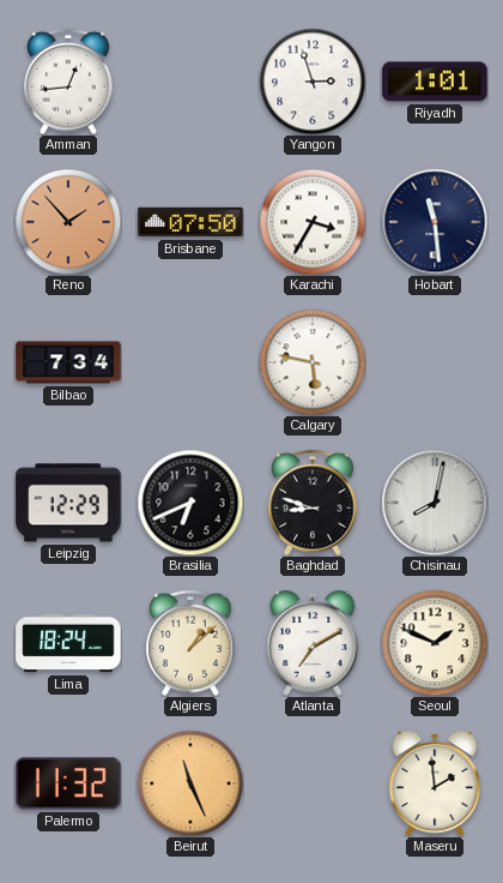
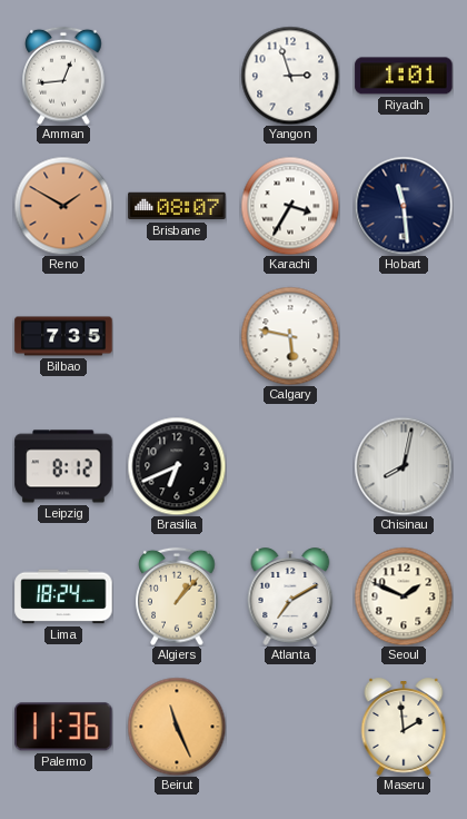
Reno: 1:53 -> 1:50
Brisbane: 07:50 -> 08:07
Bilbao: 7:34 -> 7:35
Leipzig: 12:29 -> 8:12
Baghdad: 8:48 -> none
Algiers: 1:08 -> 1:07
Palermo: 11:32 -> 11:36
